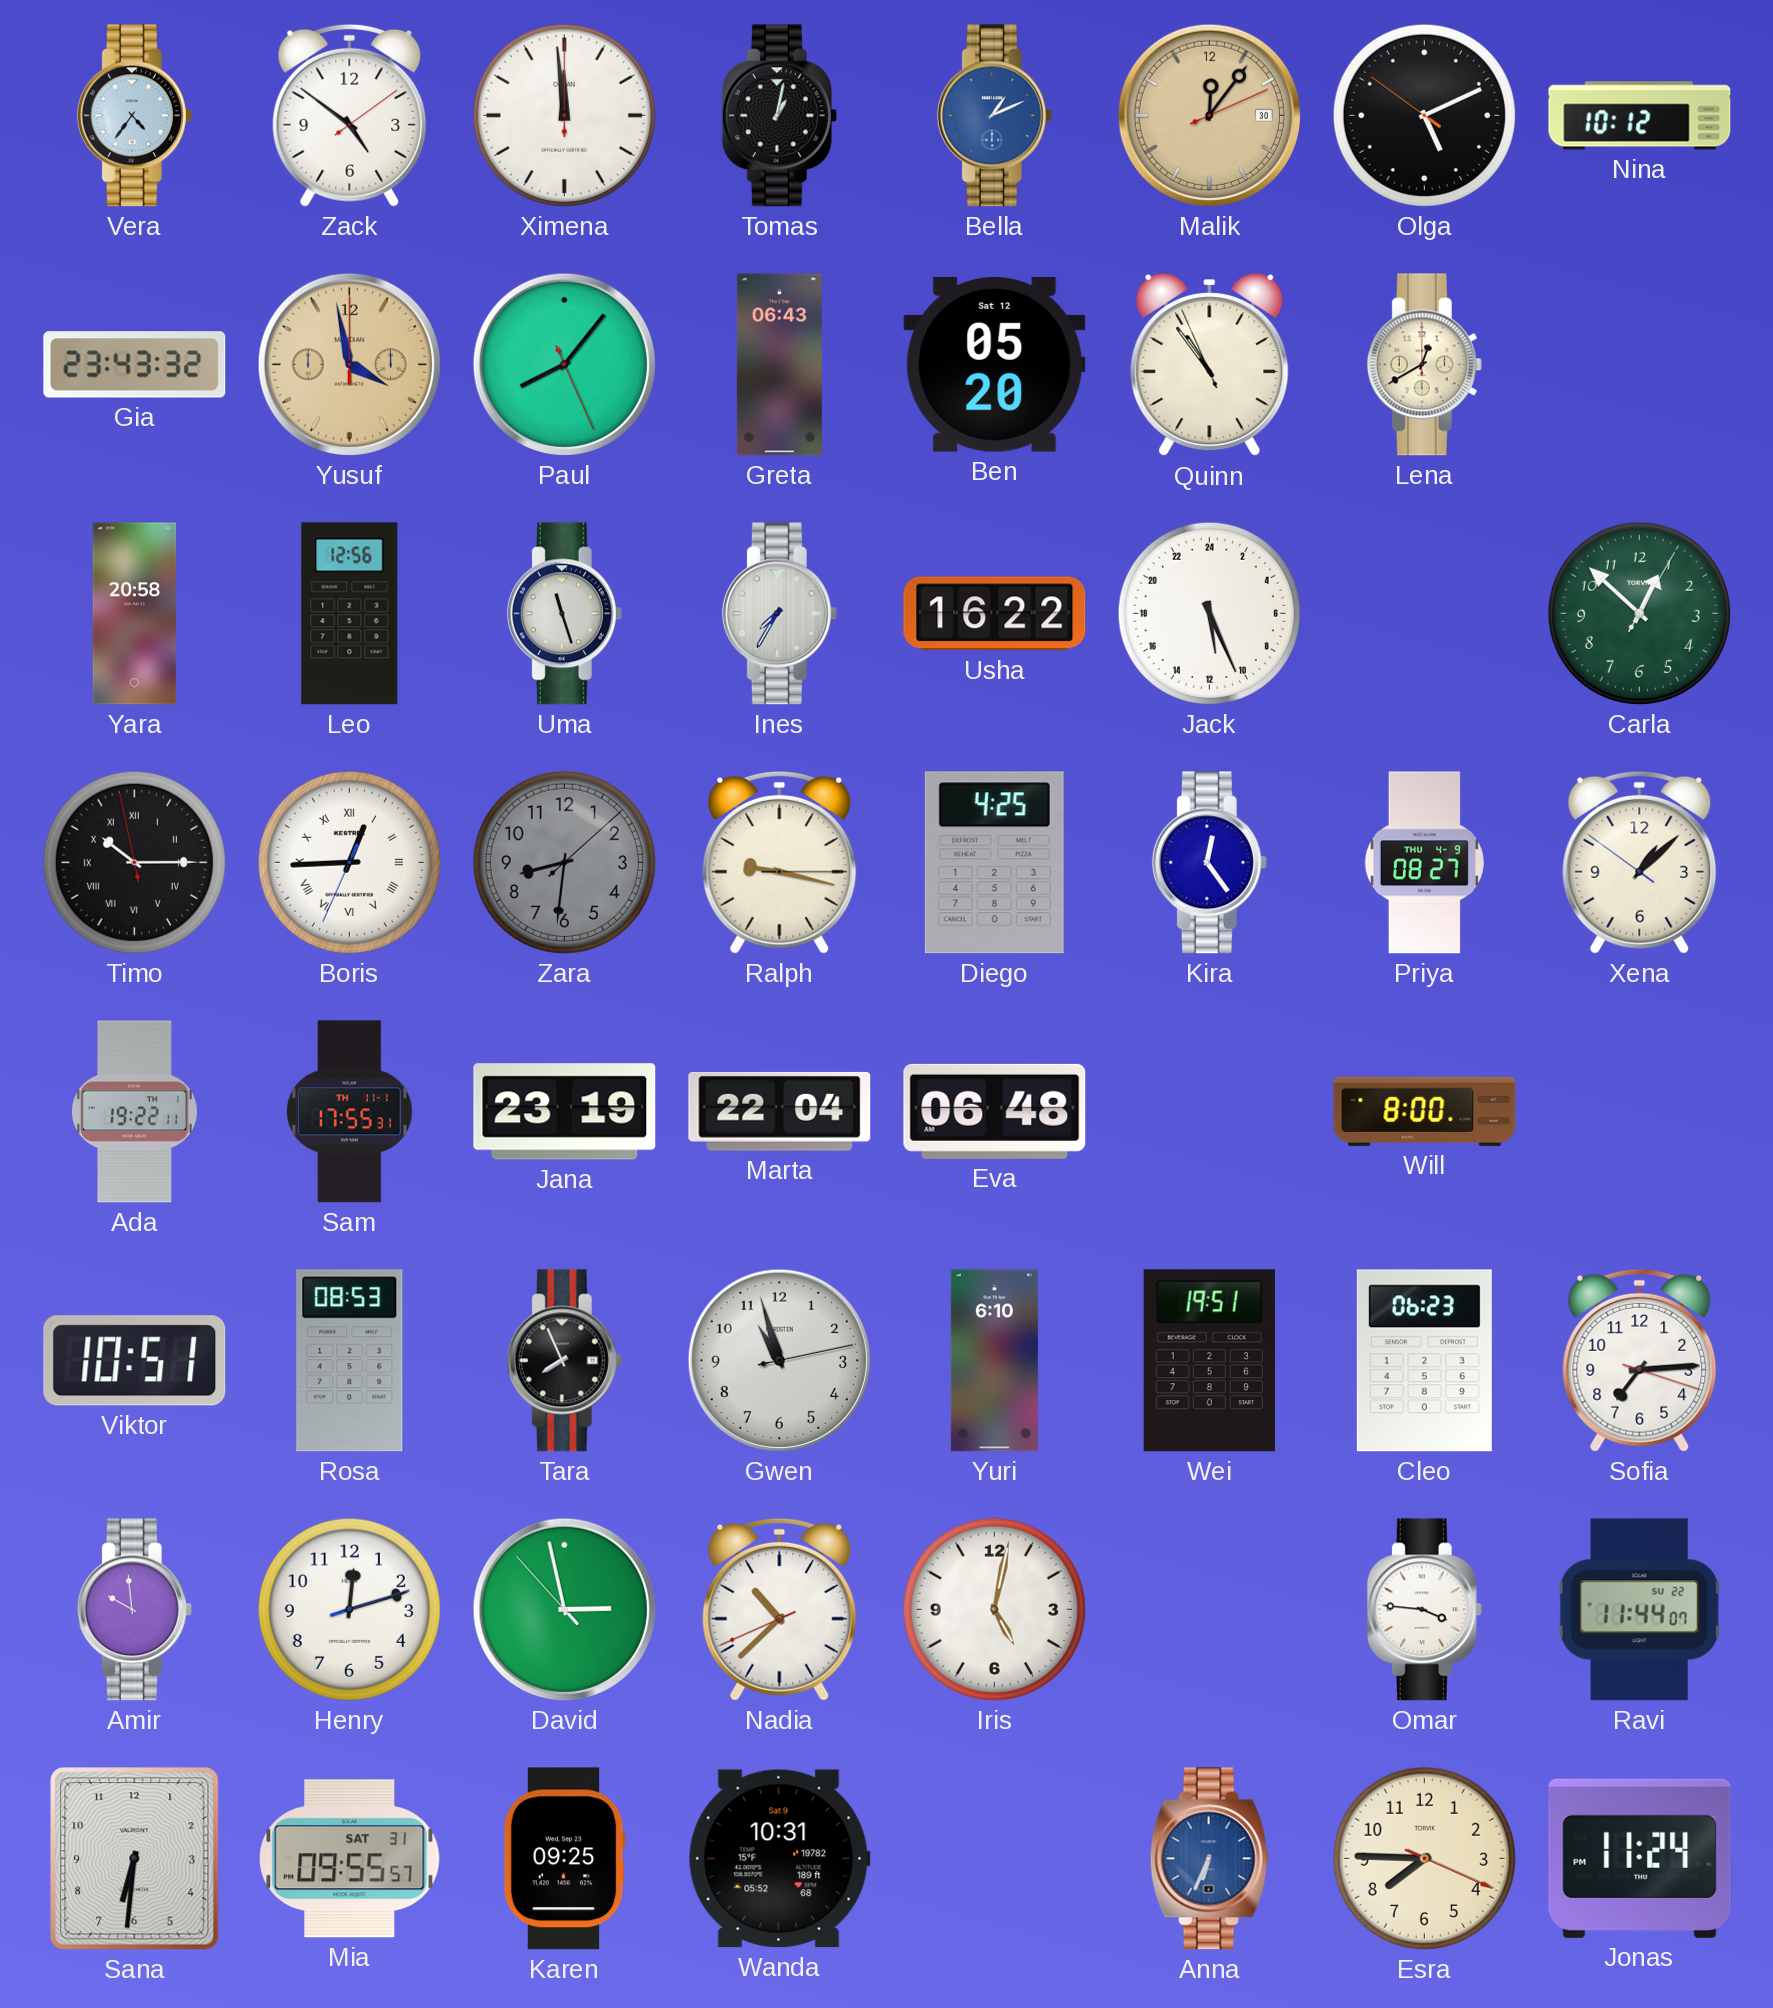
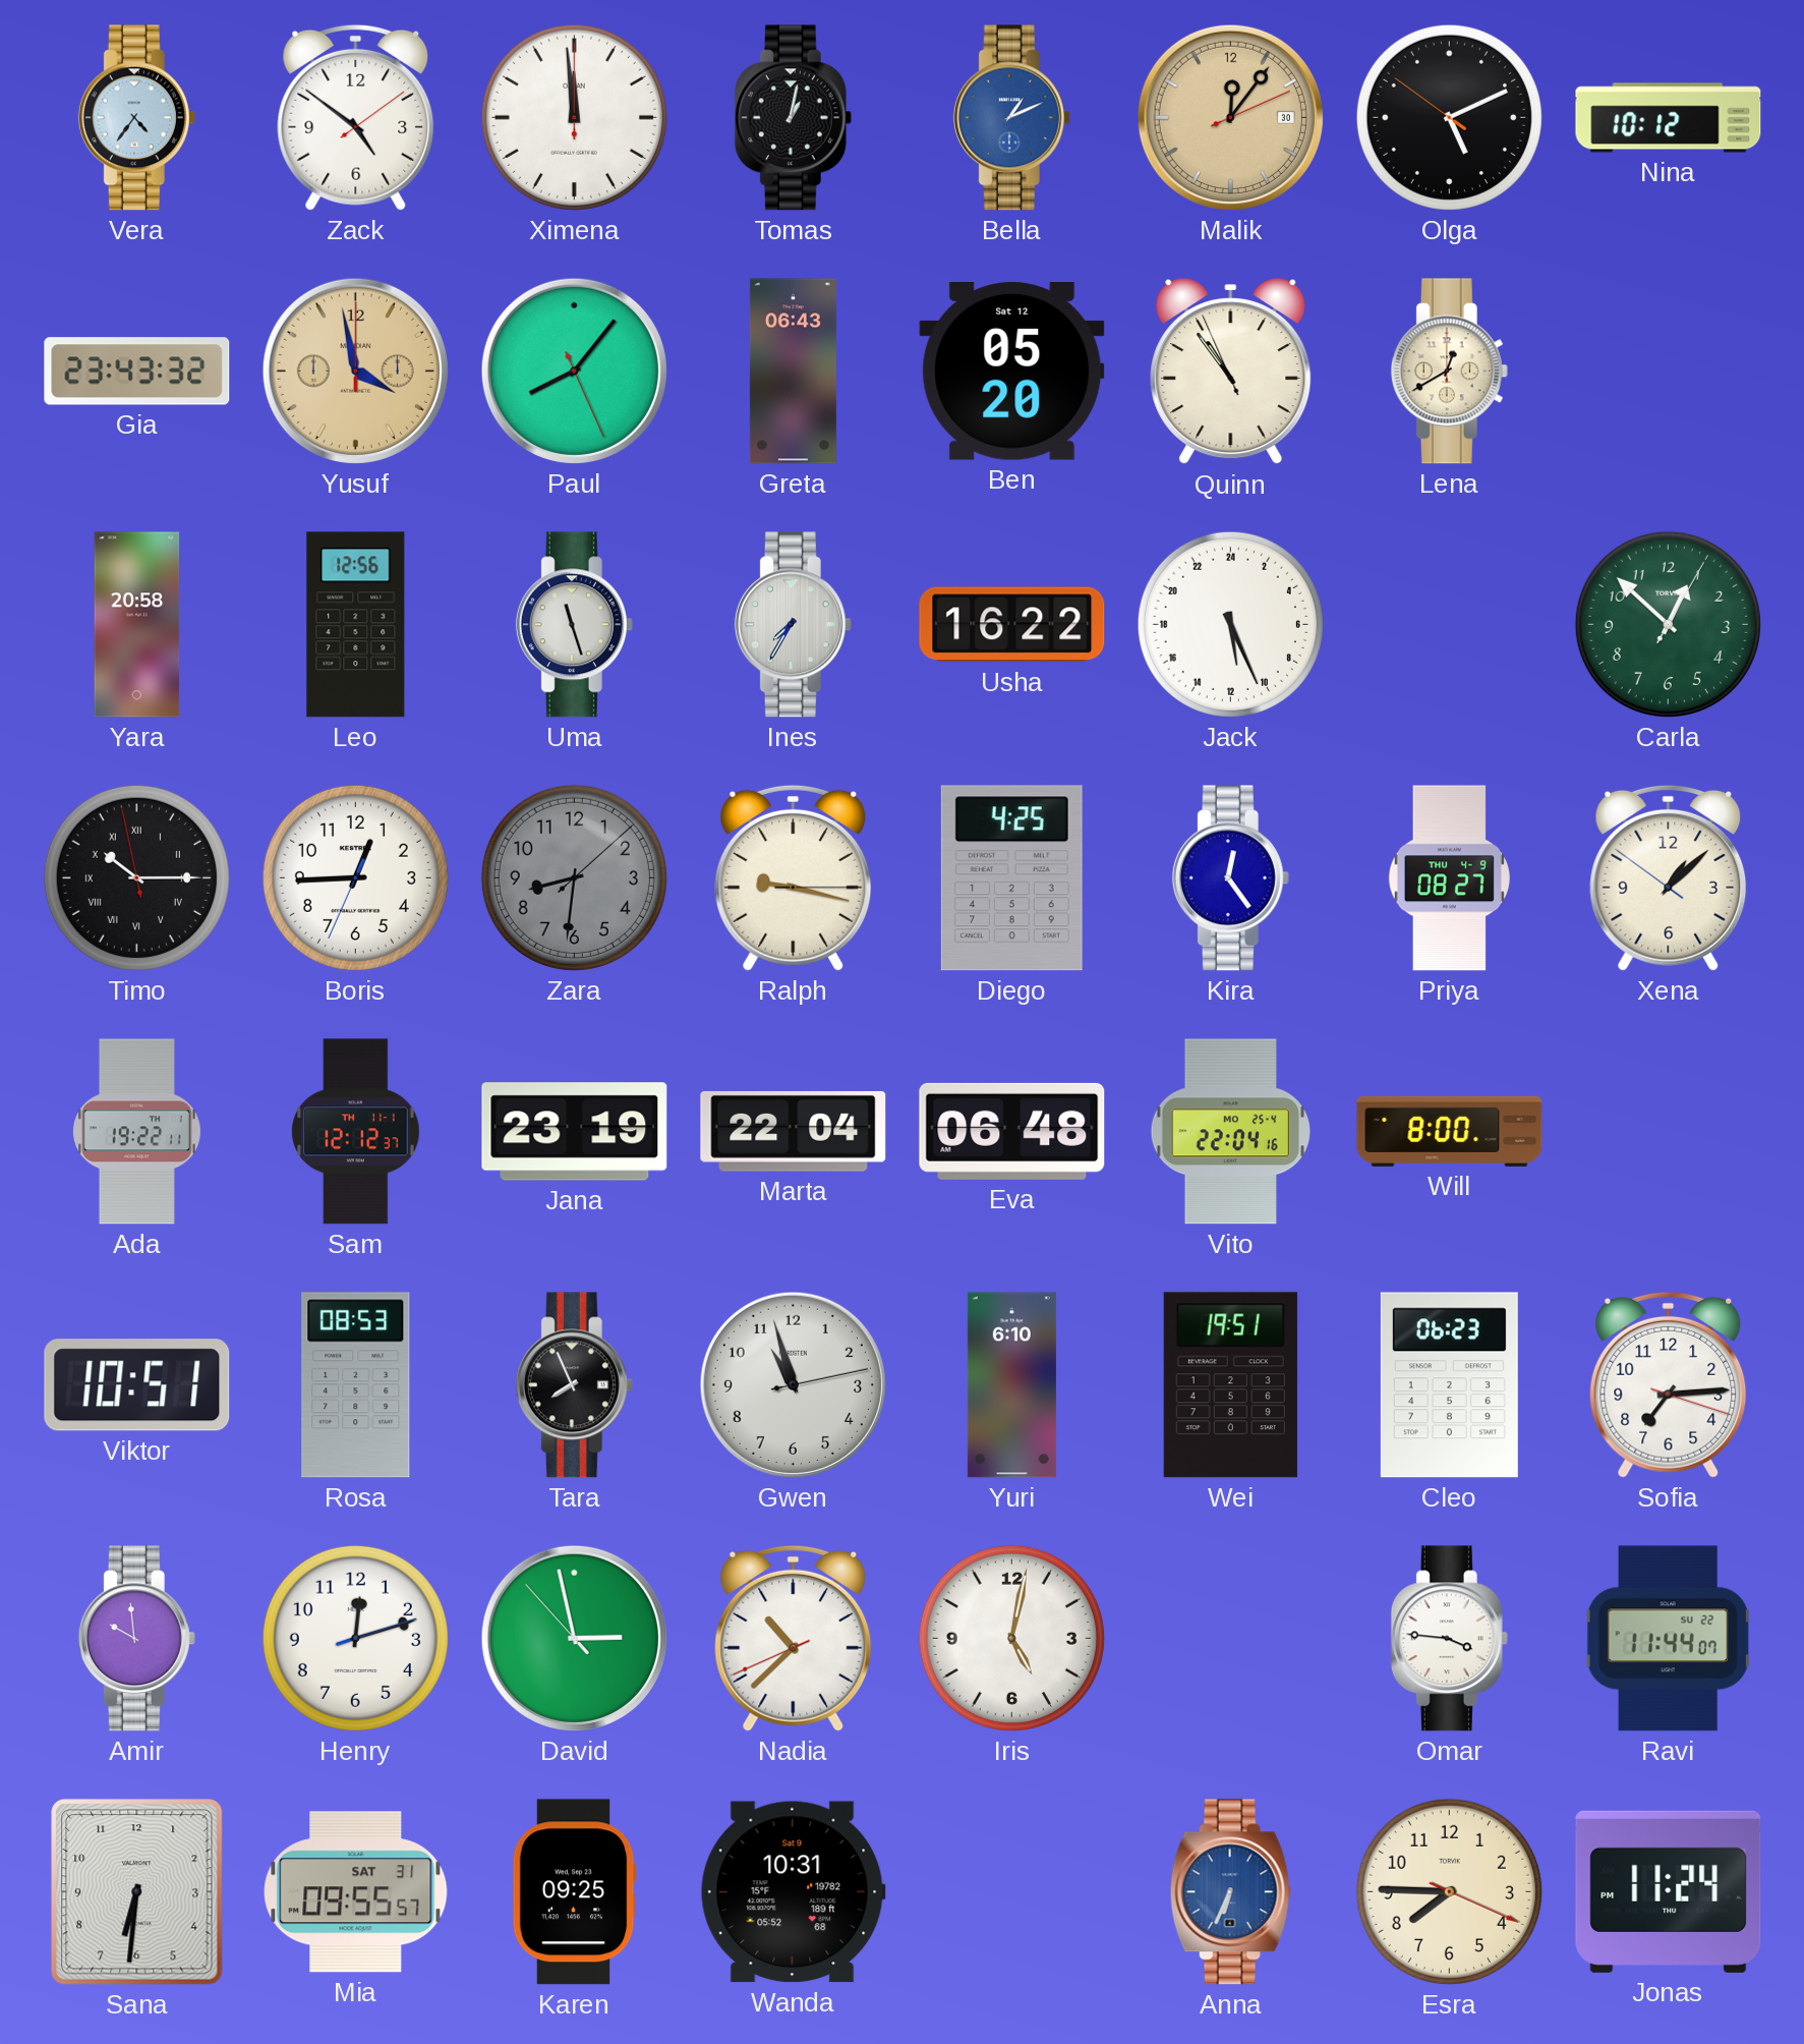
Boris numerals: Roman -> Arabic
Sam: 17:55 -> 12:12
Vito: none -> 22:04
